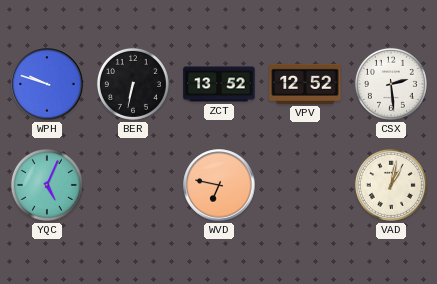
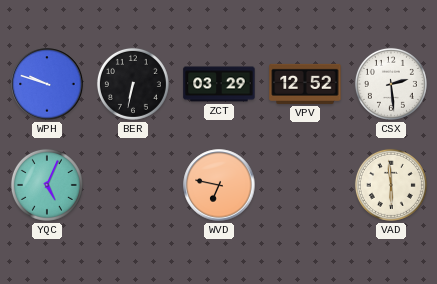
ZCT: 13:52 -> 03:29
VAD: 1:02 -> 5:59
